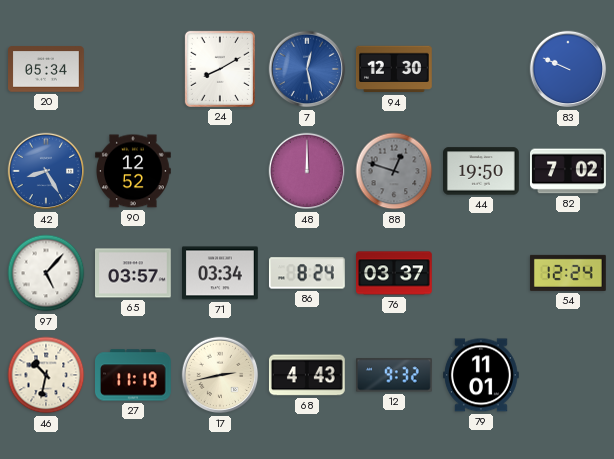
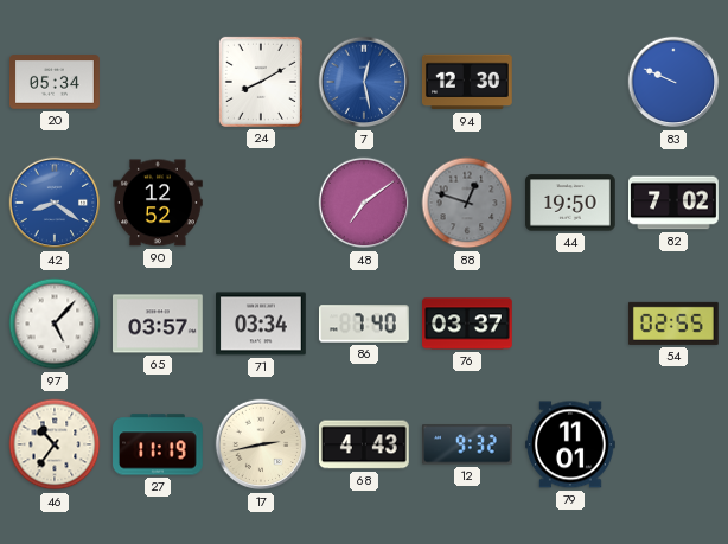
42: 8:25 -> 8:21
48: 12:00 -> 7:09
86: 8:24 -> 7:40
54: 12:24 -> 02:55
46: 10:32 -> 10:36
